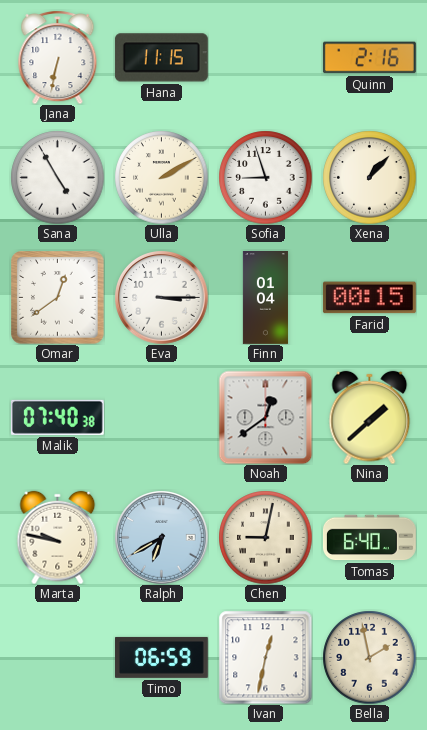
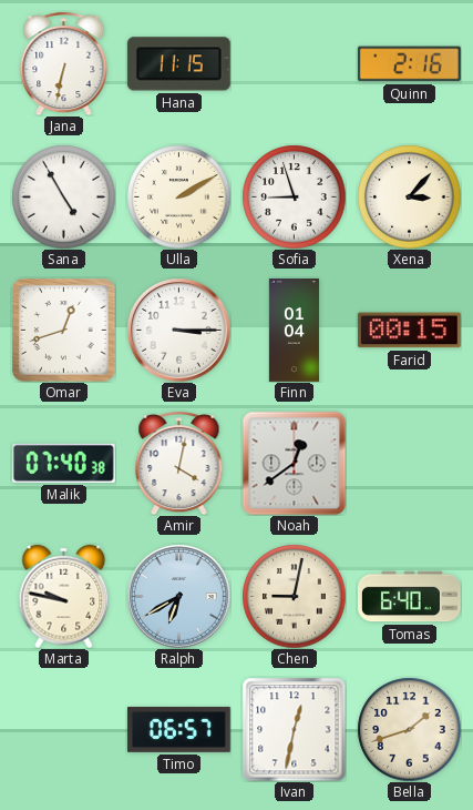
Xena: 1:07 -> 3:07
Omar: 12:39 -> 12:42
Amir: none -> 4:02
Nina: 1:38 -> none
Timo: 06:59 -> 06:57
Bella: 1:58 -> 1:42
